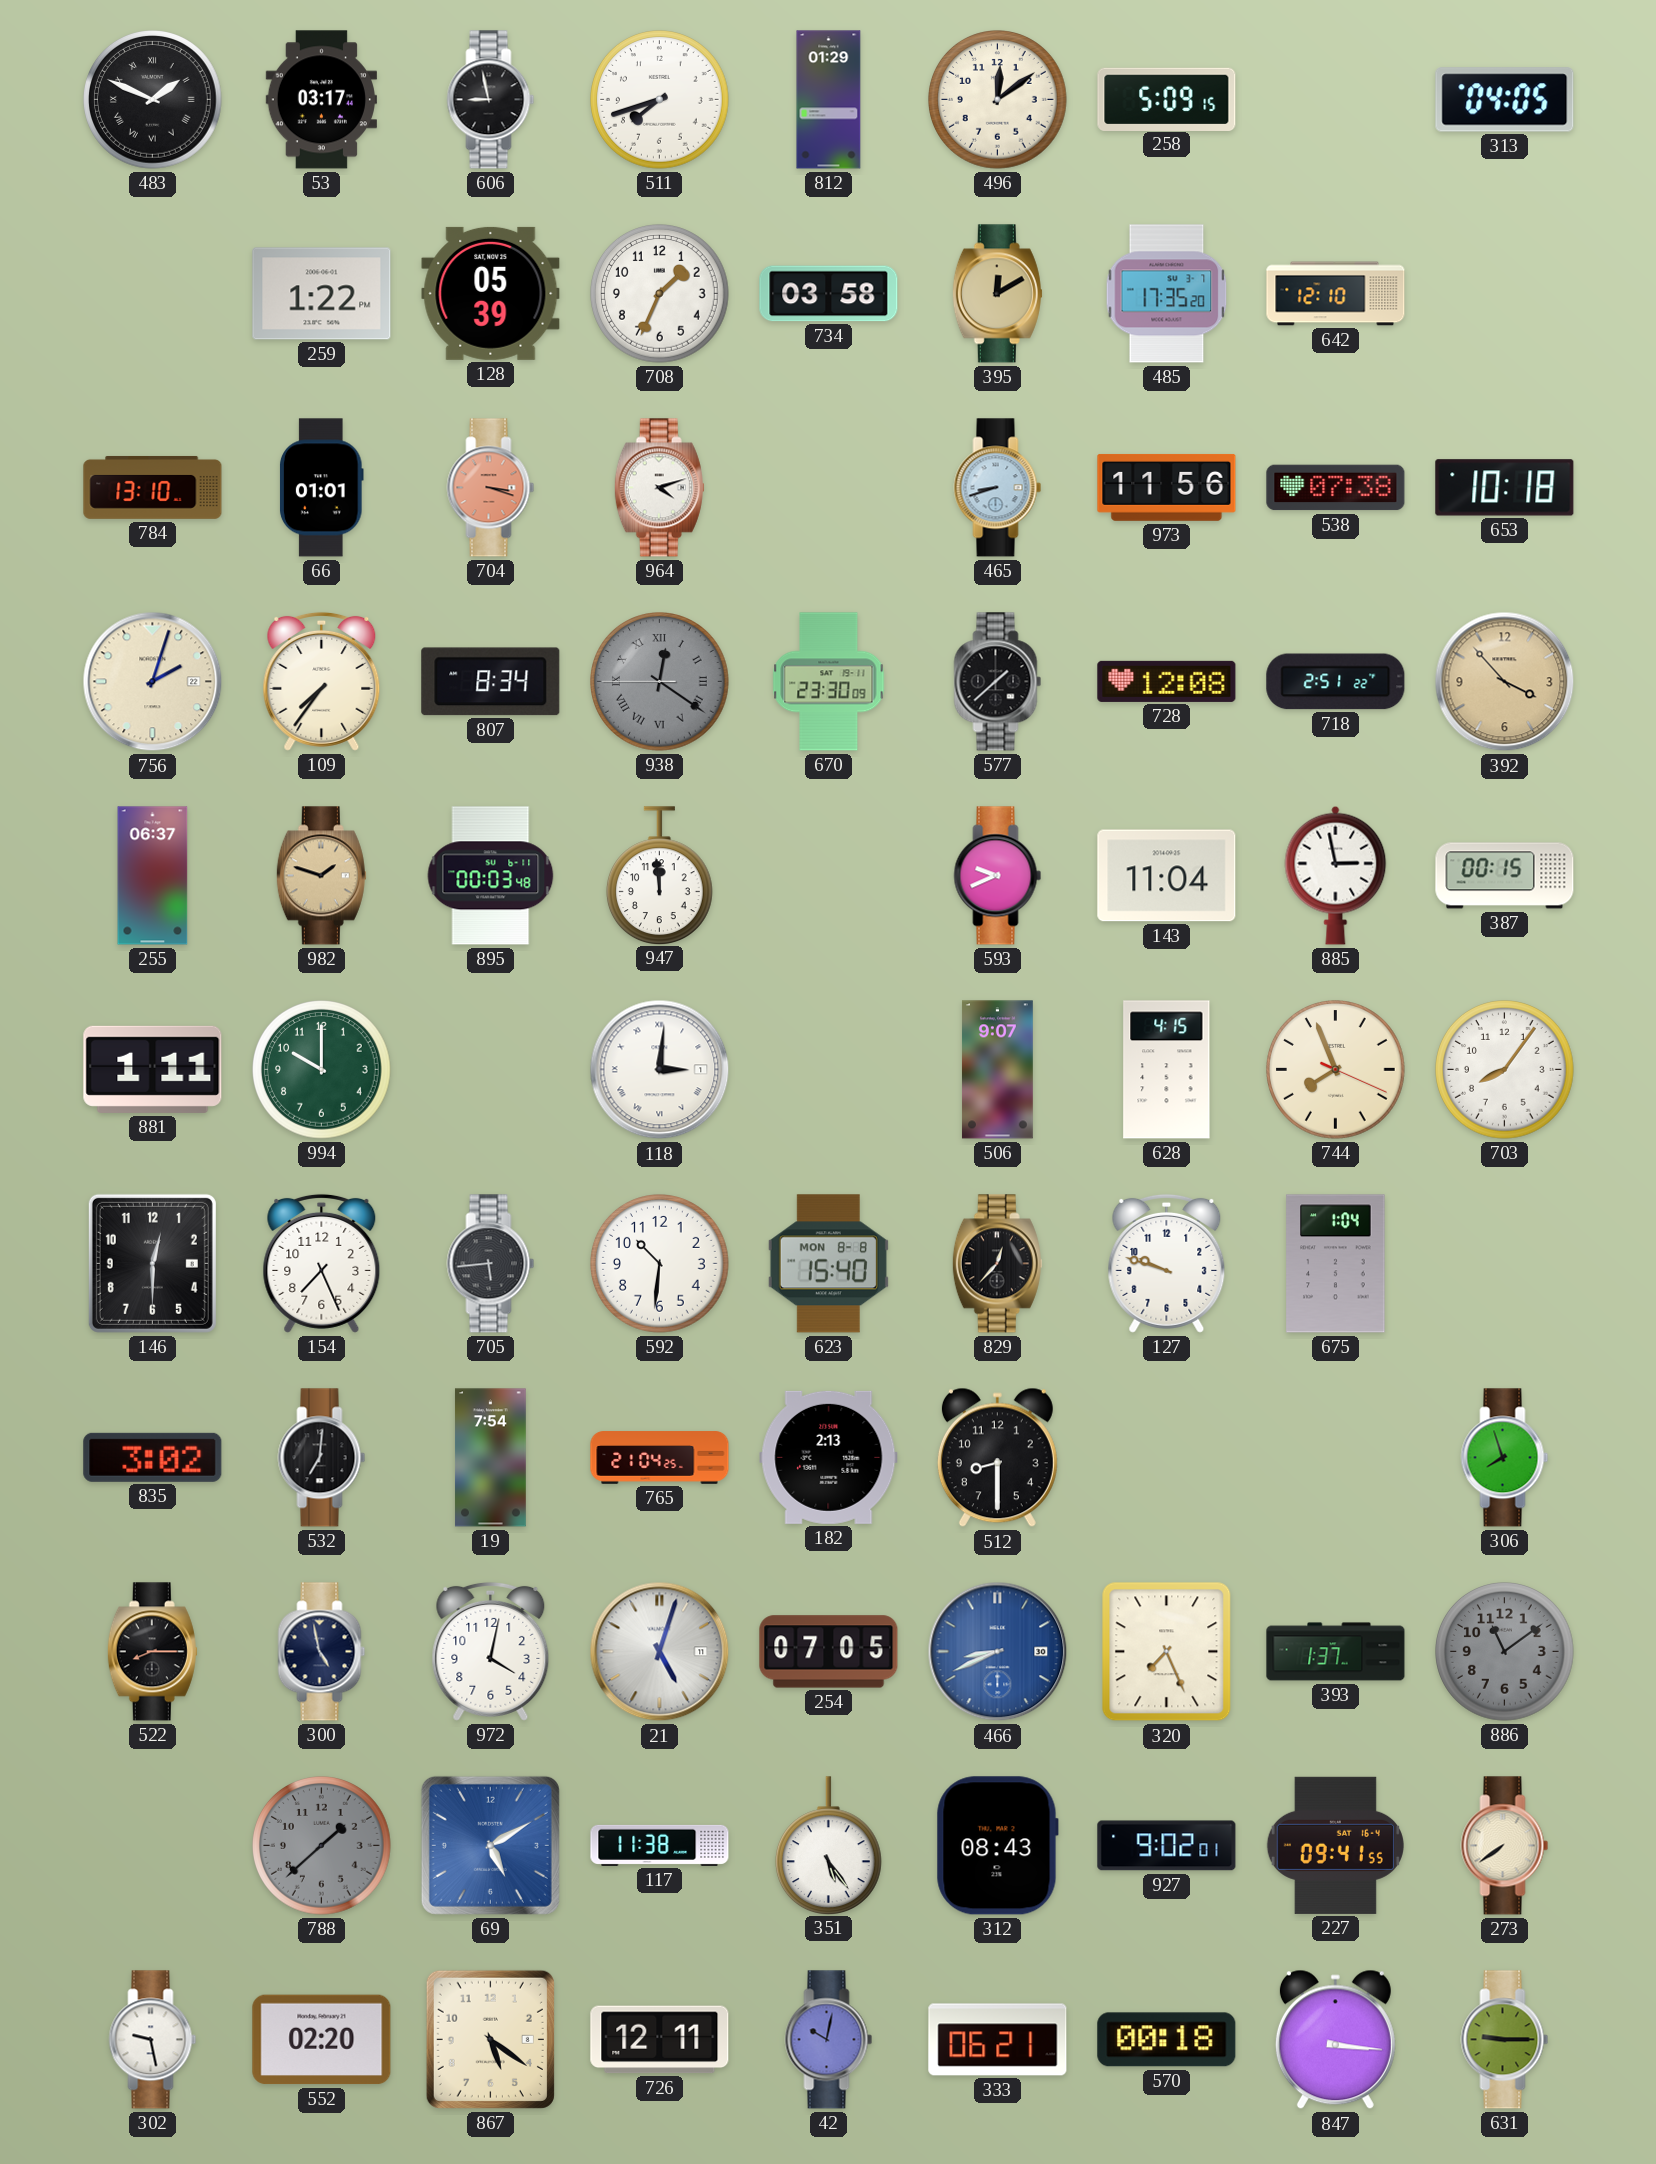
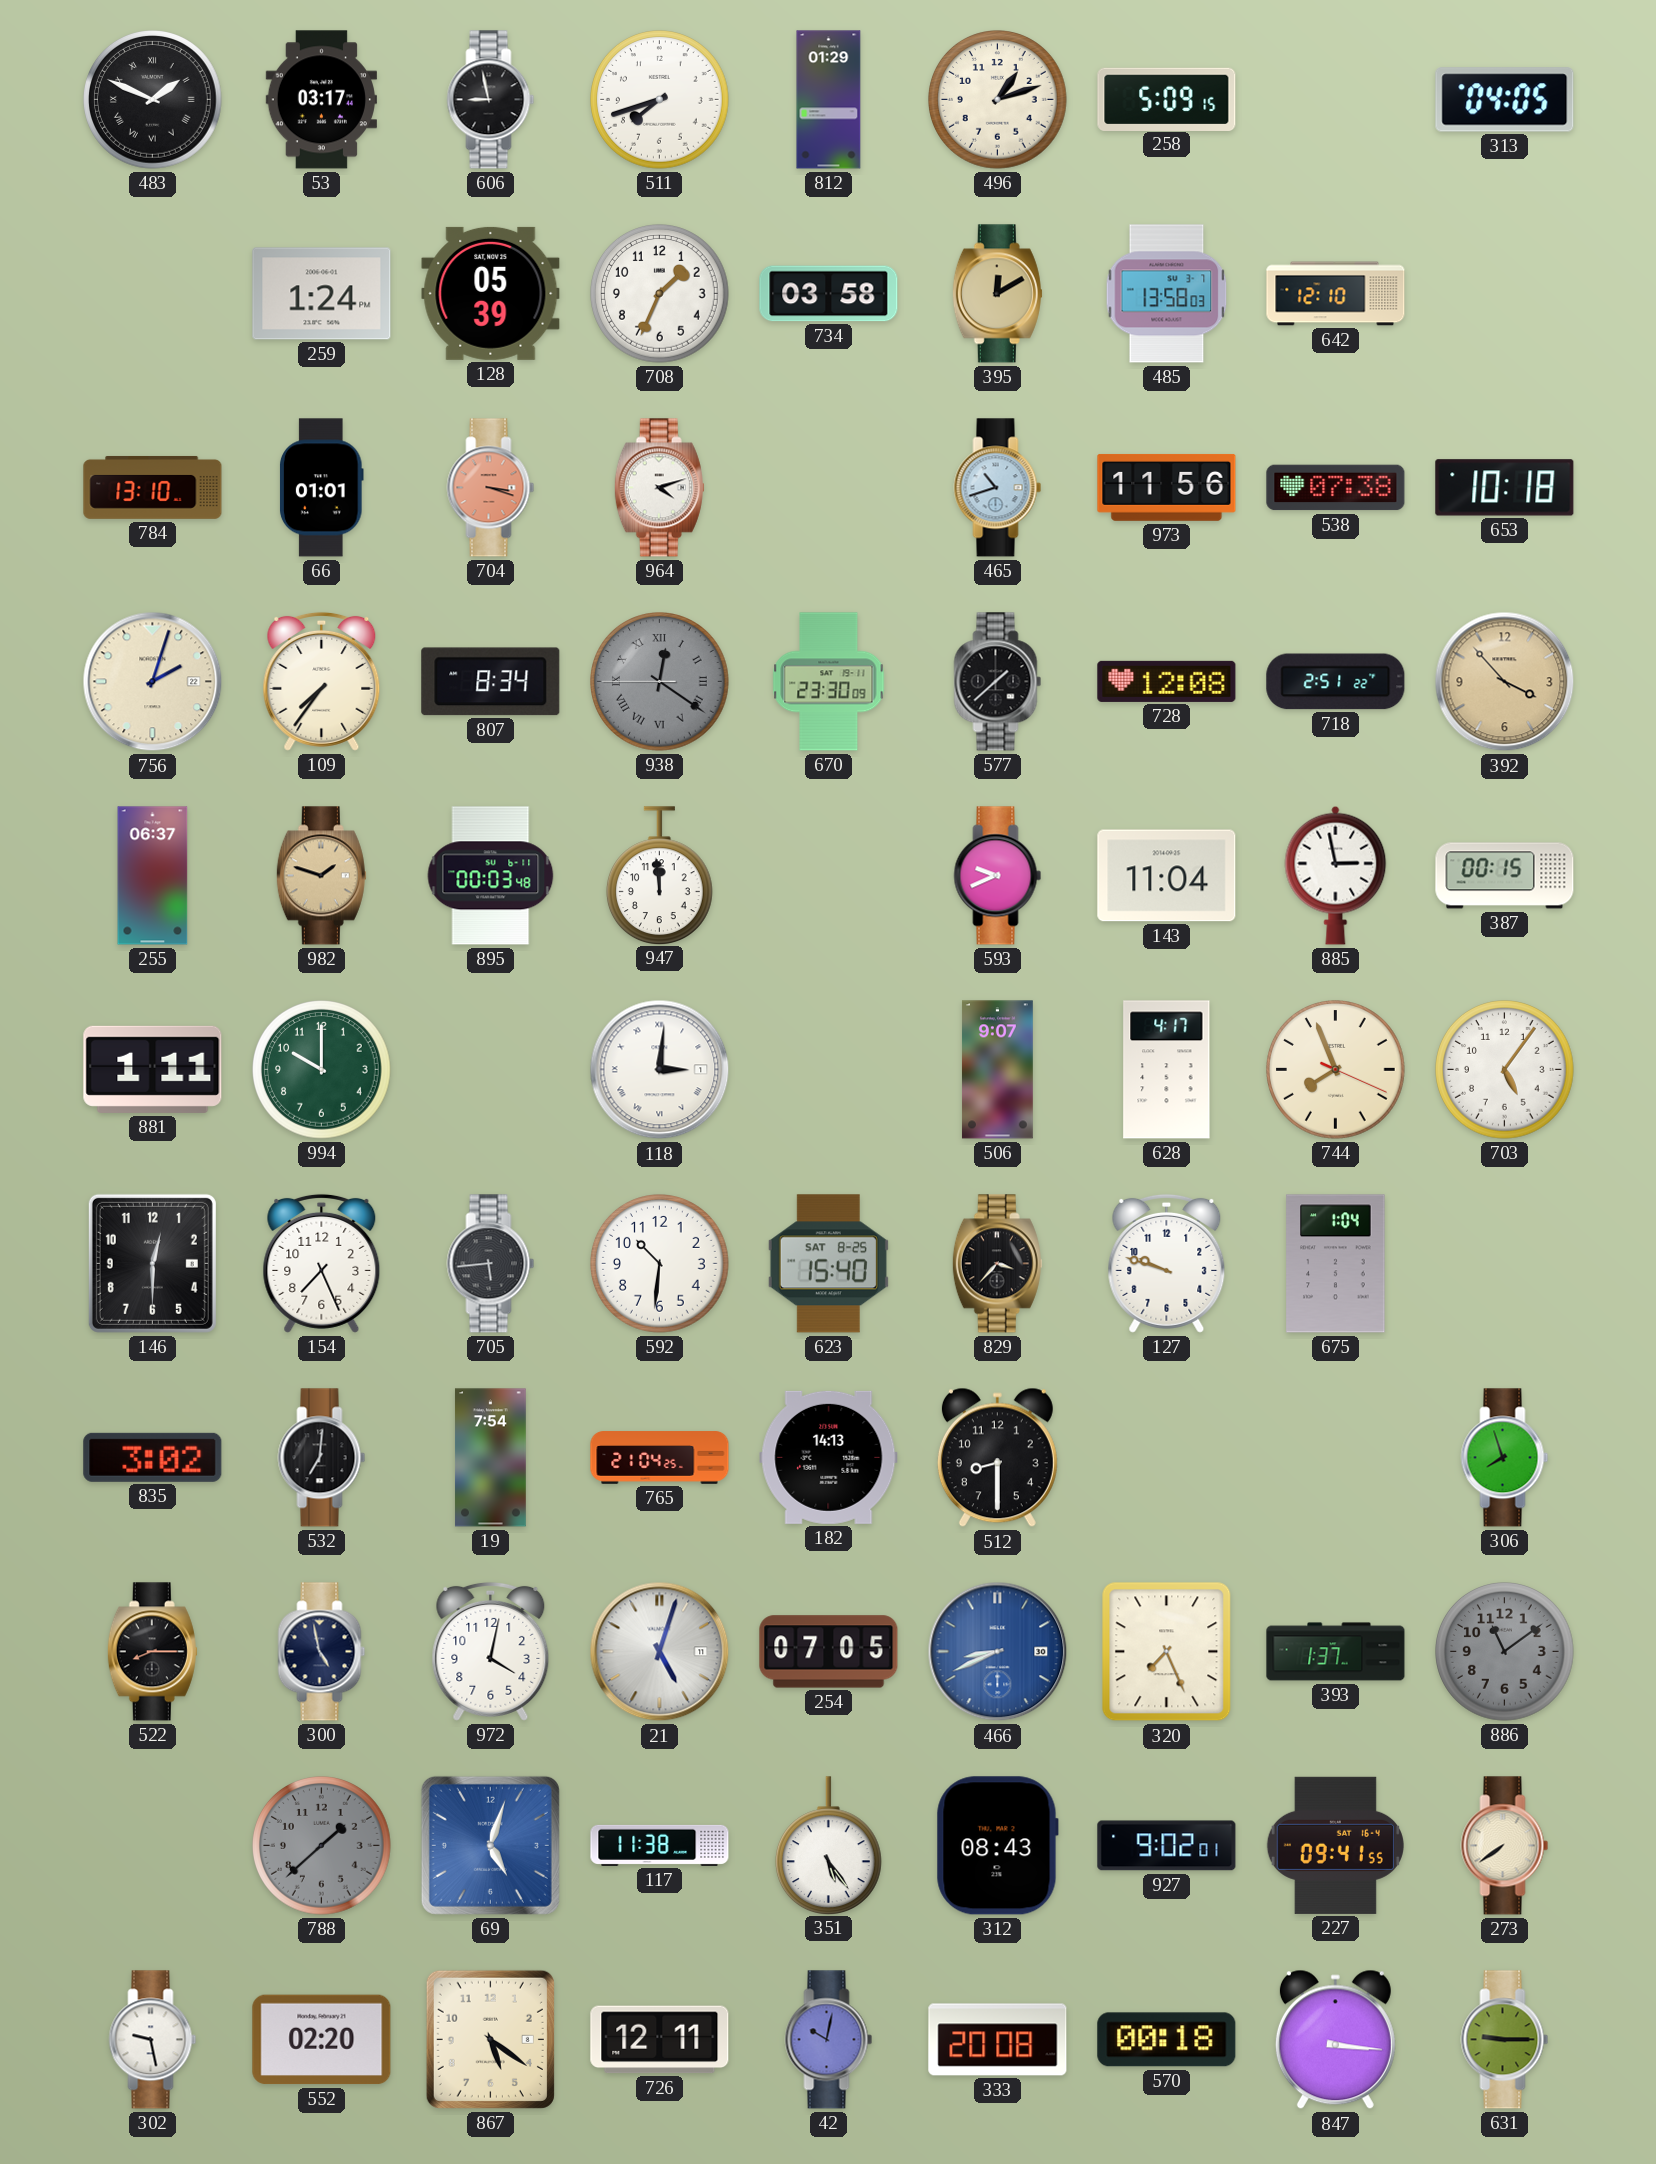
496: 12:09 -> 1:12
259: 1:22 -> 1:24
485: 17:35 -> 13:58
465: 8:42 -> 10:42
628: 4:15 -> 4:17
703: 8:06 -> 5:06
623 date: MON 8-8 -> SAT 8-25
829: 12:37 -> 3:37
182: 2:13 -> 14:13
69: 5:10 -> 5:03
333: 06:21 -> 20:08
